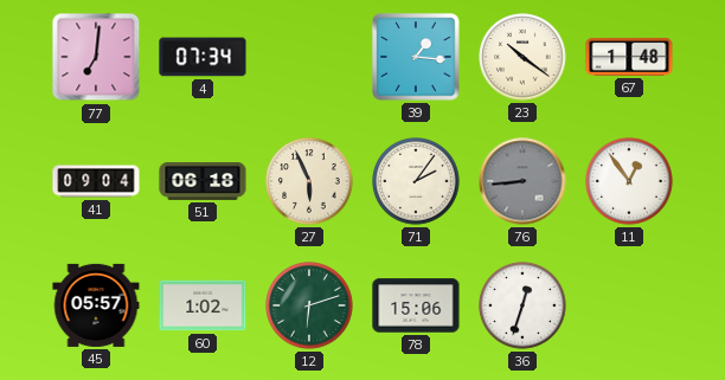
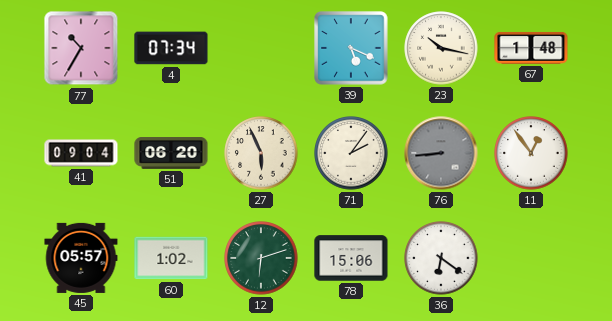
77: 7:01 -> 10:35
39: 1:16 -> 5:19
23: 10:21 -> 10:17
51: 06:18 -> 06:20
36: 12:33 -> 6:21
